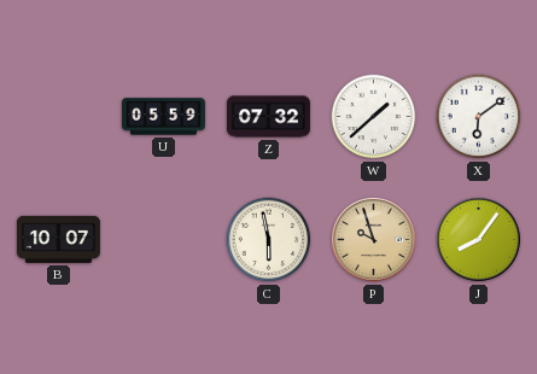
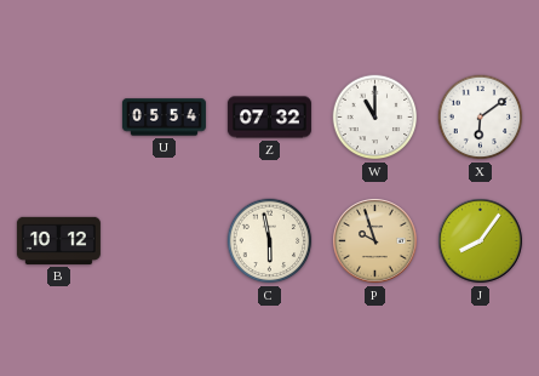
U: 05:59 -> 05:54
W: 1:38 -> 11:00
B: 10:07 -> 10:12
